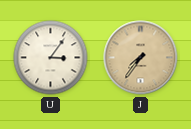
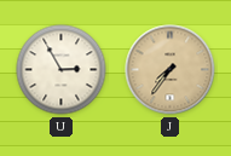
U: 3:06 -> 2:55
